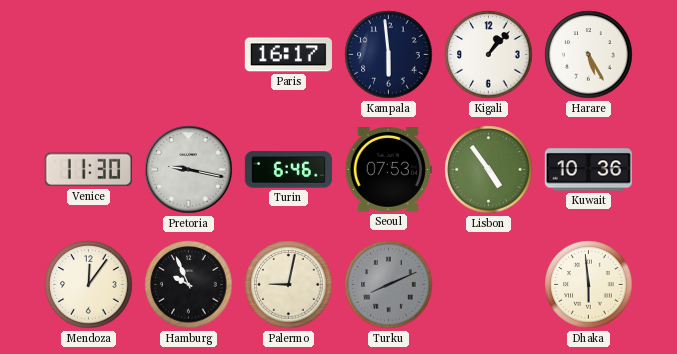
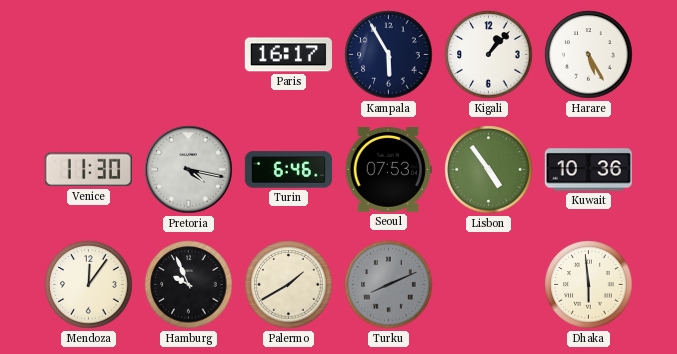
Kampala: 5:59 -> 5:55
Pretoria: 9:17 -> 4:17
Palermo: 9:02 -> 1:40
